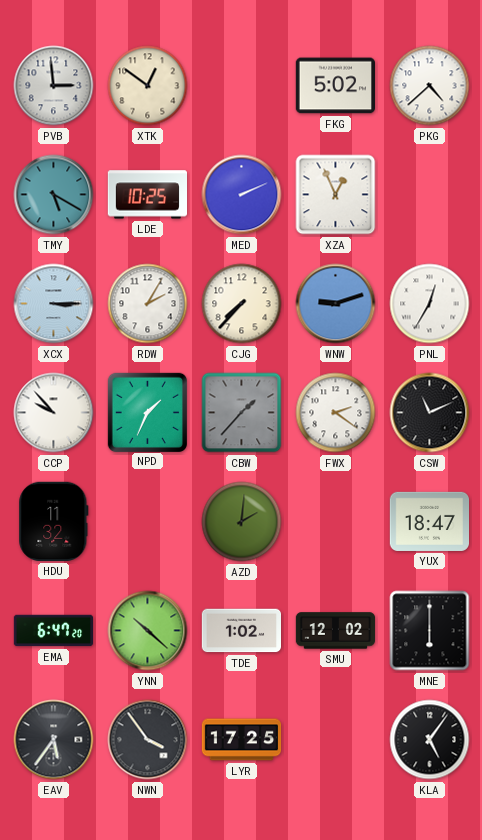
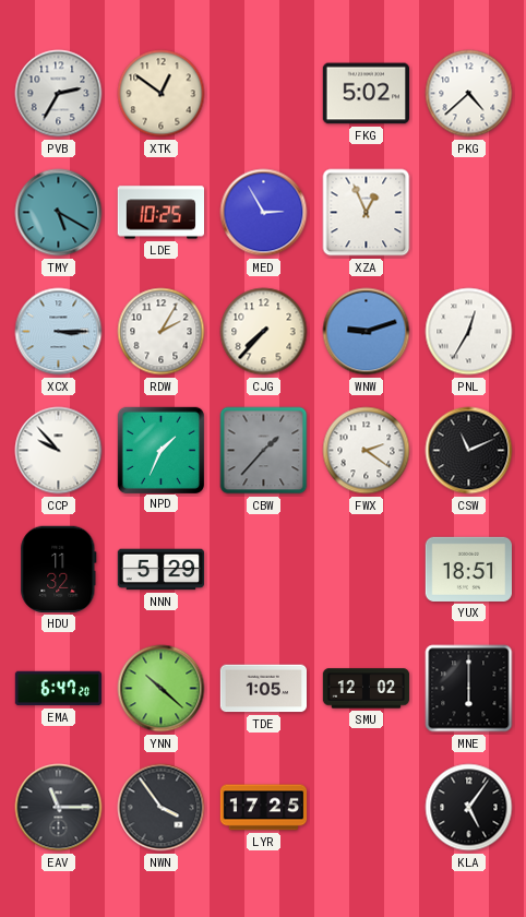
PVB: 2:59 -> 2:35
MED: 2:11 -> 2:55
NNN: none -> 5:29
AZD: 2:01 -> none
YUX: 18:47 -> 18:51
TDE: 1:02 -> 1:05
EAV: 5:36 -> 11:15
